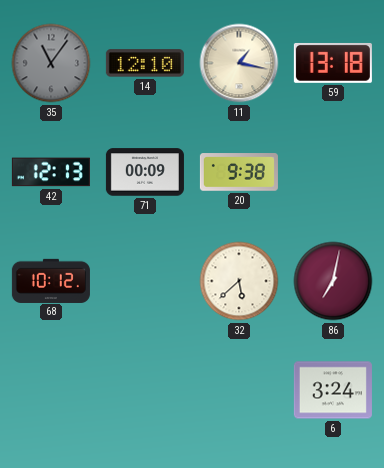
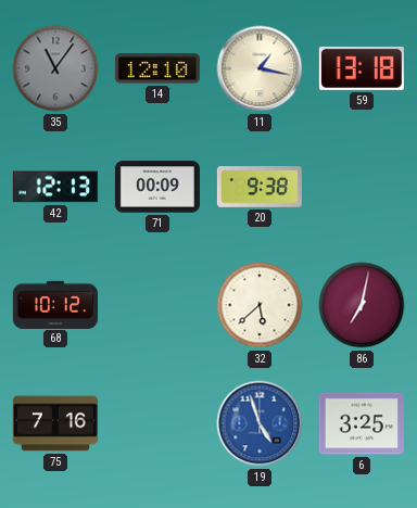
75: none -> 7:16
19: none -> 4:57
6: 3:24 -> 3:25
